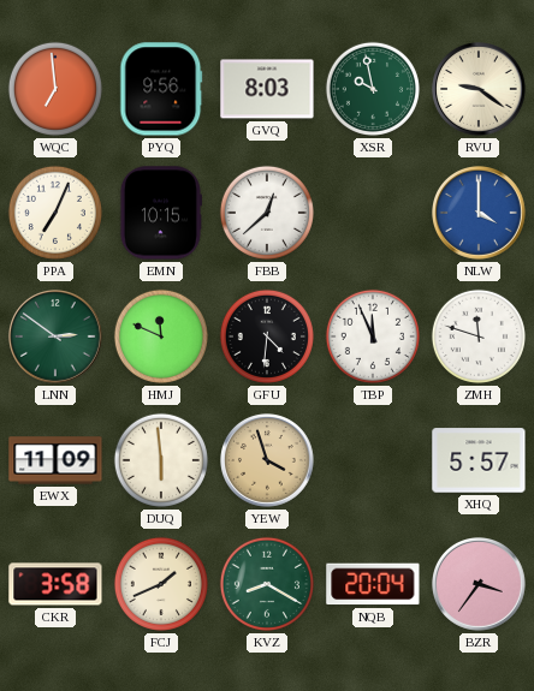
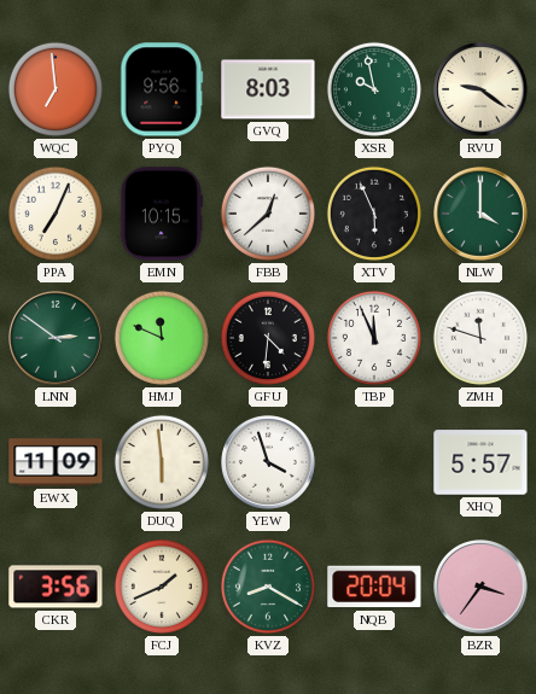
XTV: none -> 5:56
NLW dial: blue -> green
YEW dial: champagne -> white
CKR: 3:58 -> 3:56
